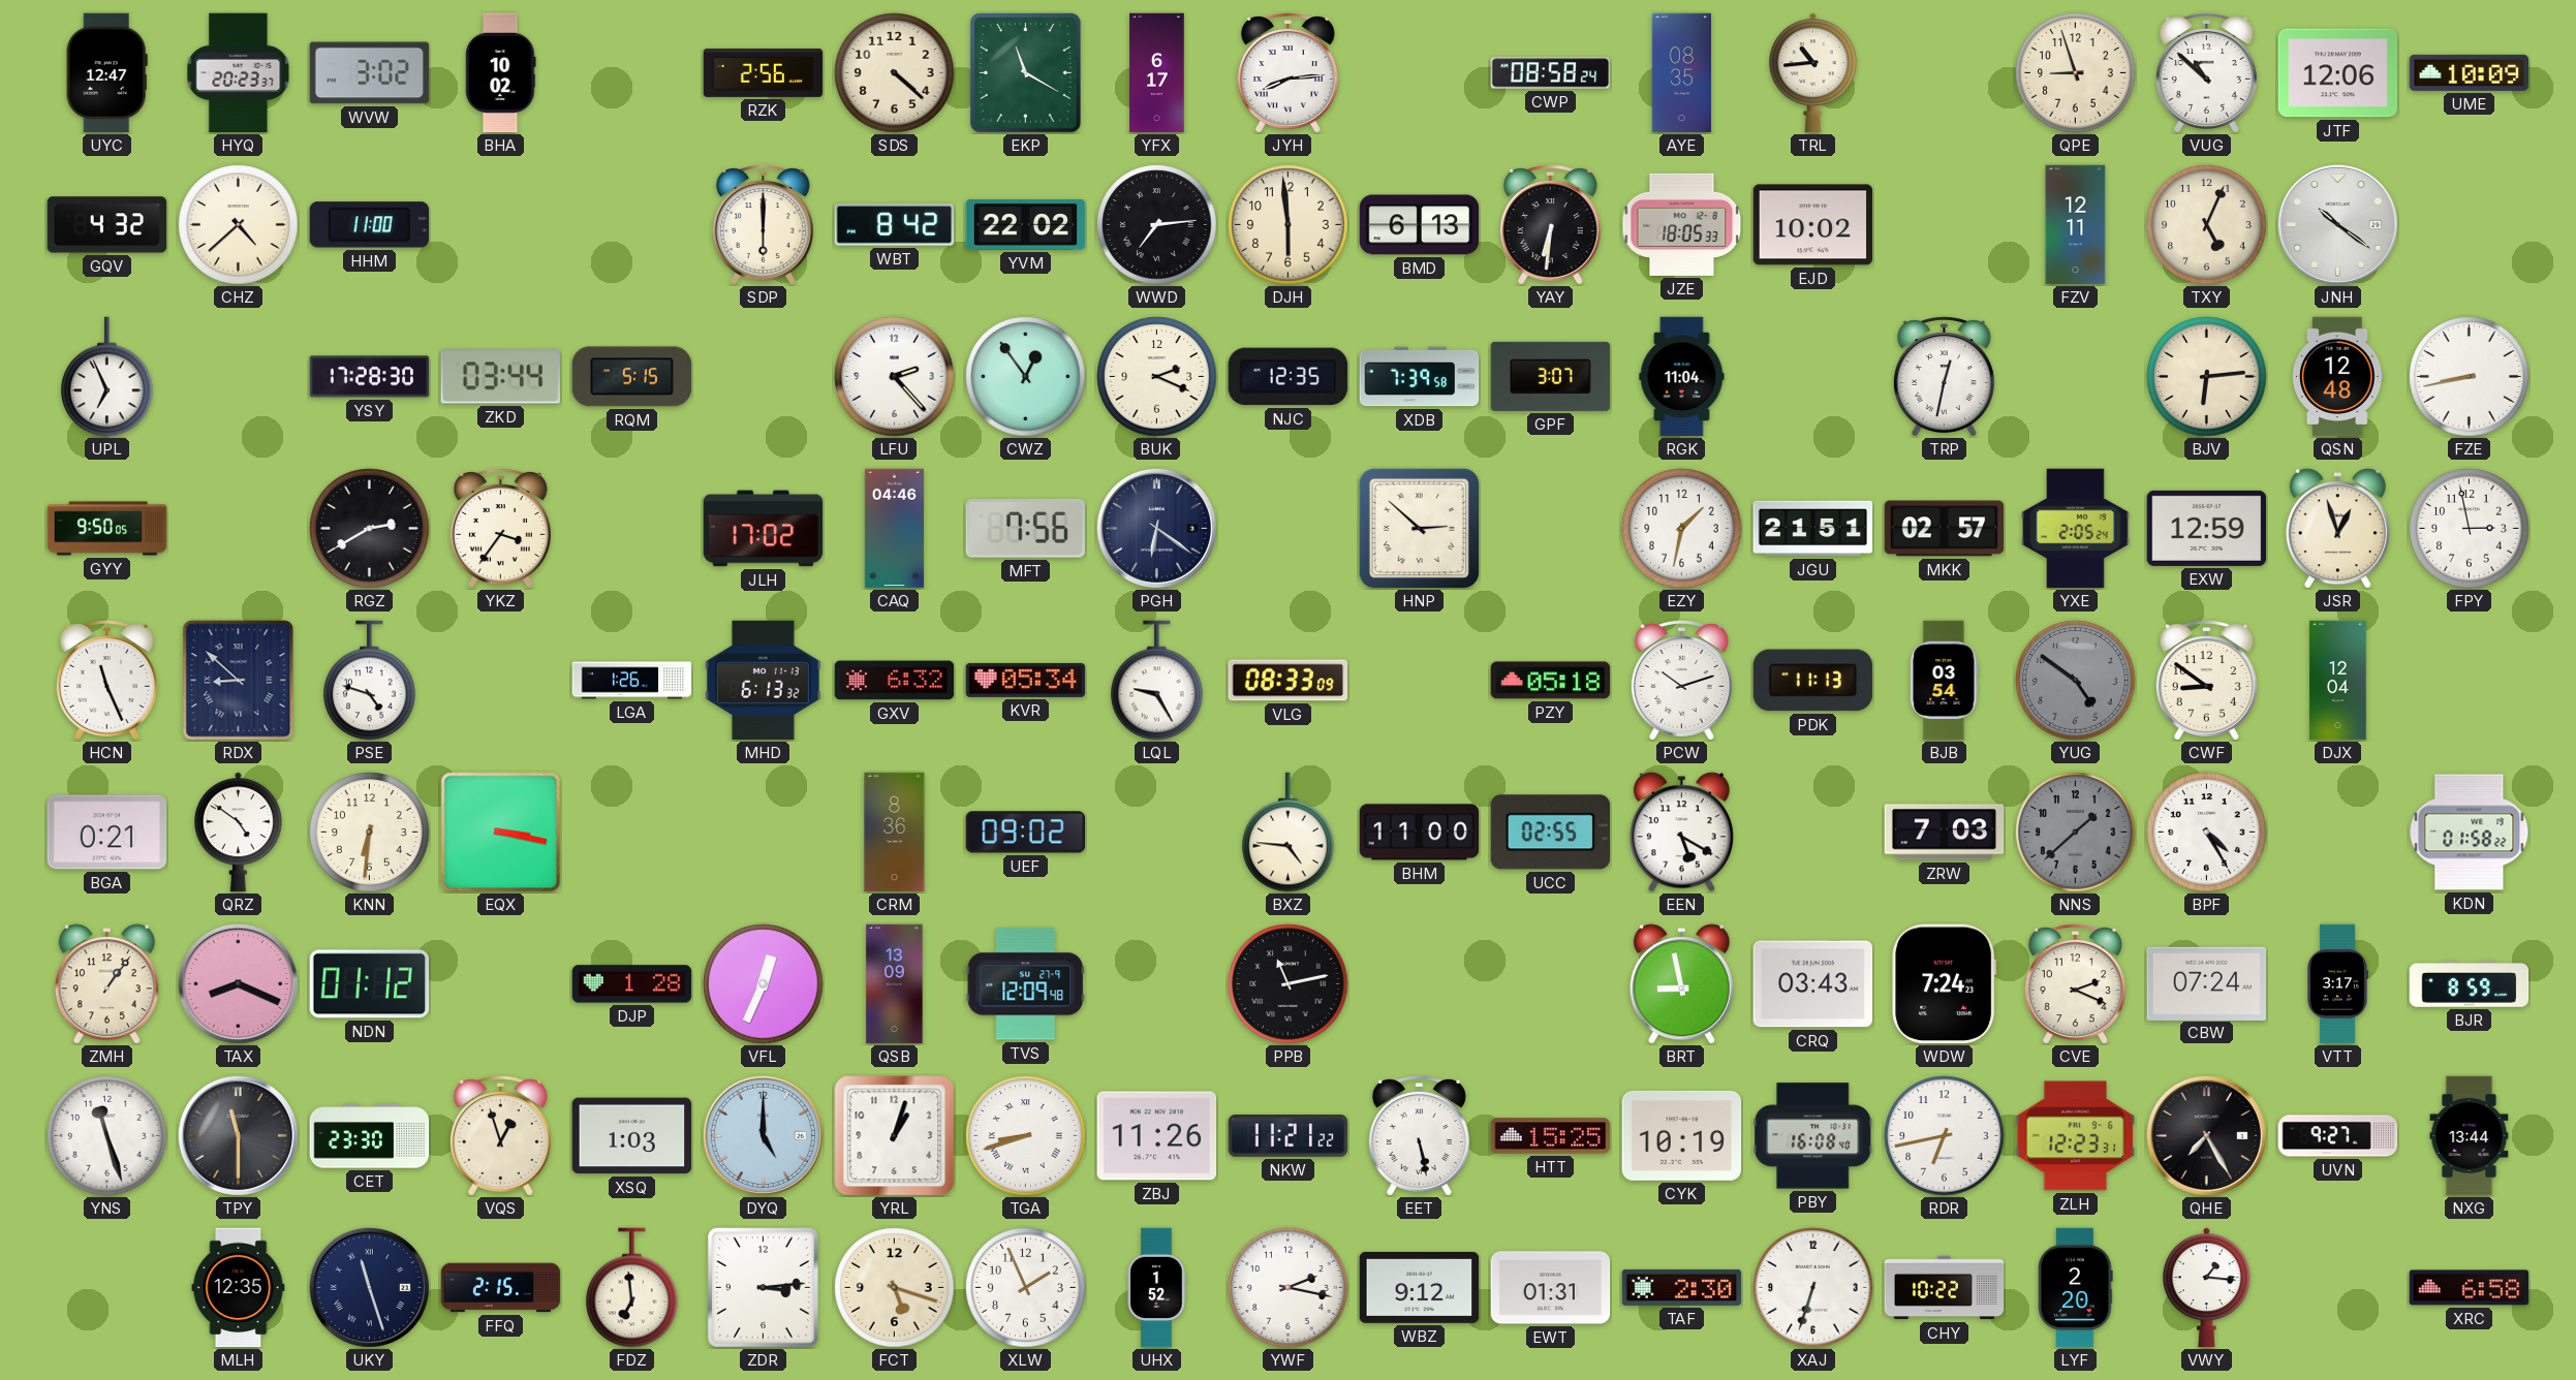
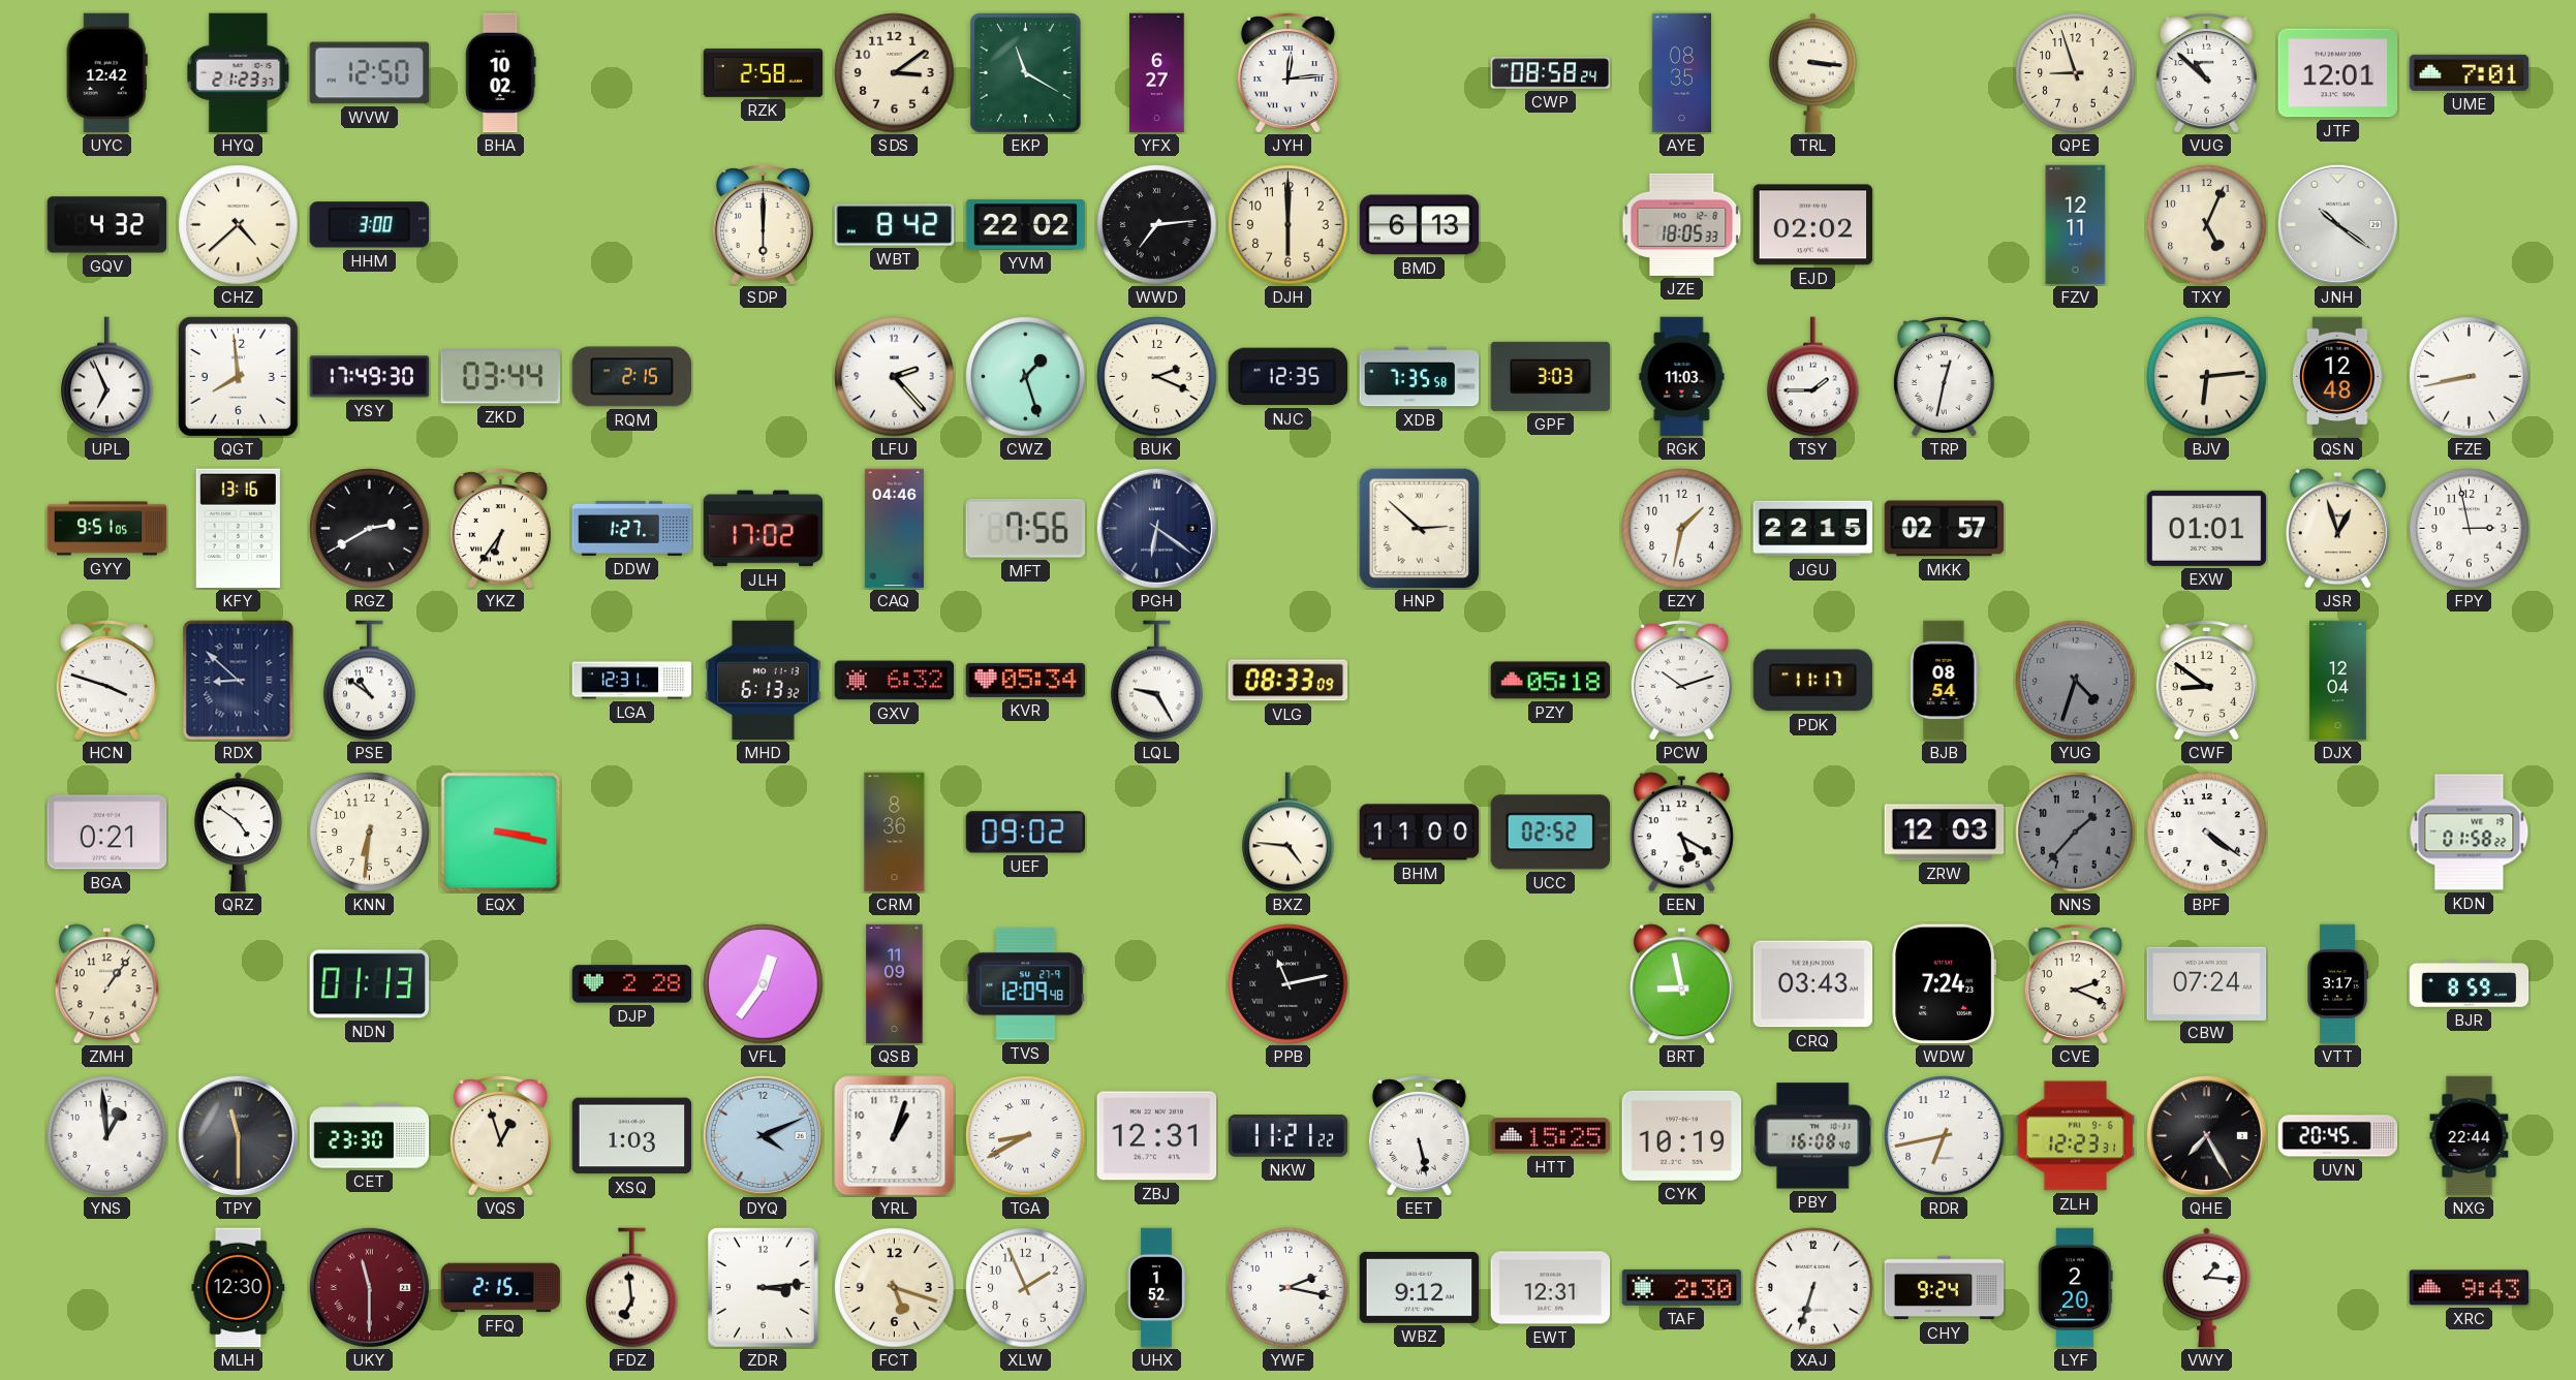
UYC: 12:47 -> 12:42
HYQ: 20:23 -> 21:23
WVW: 3:02 -> 12:50
RZK: 2:56 -> 2:58
SDS: 4:22 -> 3:09
YFX: 6:17 -> 6:27
JYH: 8:14 -> 12:14
TRL: 10:44 -> 3:16
JTF: 12:06 -> 12:01
UME: 10:09 -> 7:01
HHM: 11:00 -> 3:00
DJH: 5:59 -> 6:00
YAY: 6:31 -> none
EJD: 10:02 -> 02:02
QGT: none -> 7:59
YSY: 17:28 -> 17:49
RQM: 5:15 -> 2:15
CWZ: 12:54 -> 1:27
XDB: 7:39 -> 7:35
GPF: 3:07 -> 3:03
RGK: 11:04 -> 11:03
TSY: none -> 1:45
GYY: 9:50 -> 9:51
KFY: none -> 13:16
YKZ: 3:36 -> 6:36
DDW: none -> 1:27
JGU: 21:51 -> 22:15
YXE: 2:05 -> none
EXW: 12:59 -> 01:01
HCN: 11:26 -> 3:48
PSE: 4:48 -> 10:51
LGA: 1:26 -> 12:31
PDK: 11:13 -> 11:17
BJB: 03:54 -> 08:54
YUG: 4:51 -> 4:33
UCC: 02:55 -> 02:52
ZRW: 7:03 -> 12:03
NNS: 1:38 -> 1:37
BPF: 4:25 -> 4:21
TAX: 8:19 -> none
NDN: 01:12 -> 01:13
DJP: 1:28 -> 2:28
VFL: 12:34 -> 12:36
QSB: 13:09 -> 11:09
YNS: 11:27 -> 12:59
DYQ: 5:00 -> 4:11
TGA: 8:42 -> 8:40
ZBJ: 11:26 -> 12:31
UVN: 9:27 -> 20:45
NXG: 13:44 -> 22:44
MLH: 12:35 -> 12:30
UKY: 11:27 -> 11:30
UKY dial: navy -> burgundy
EWT: 01:31 -> 12:31
CHY: 10:22 -> 9:24
XRC: 6:58 -> 9:43
